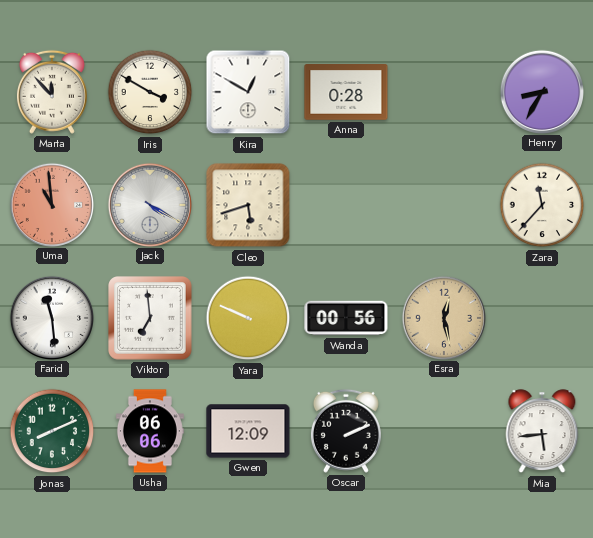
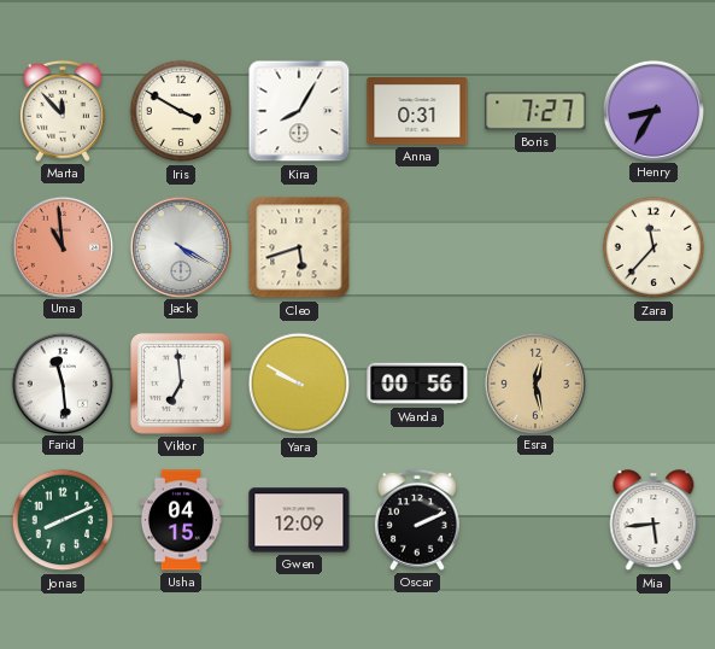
Kira: 12:50 -> 8:05
Anna: 0:28 -> 0:31
Boris: none -> 7:27
Yara: 9:49 -> 9:50
Usha: 06:06 -> 04:15
